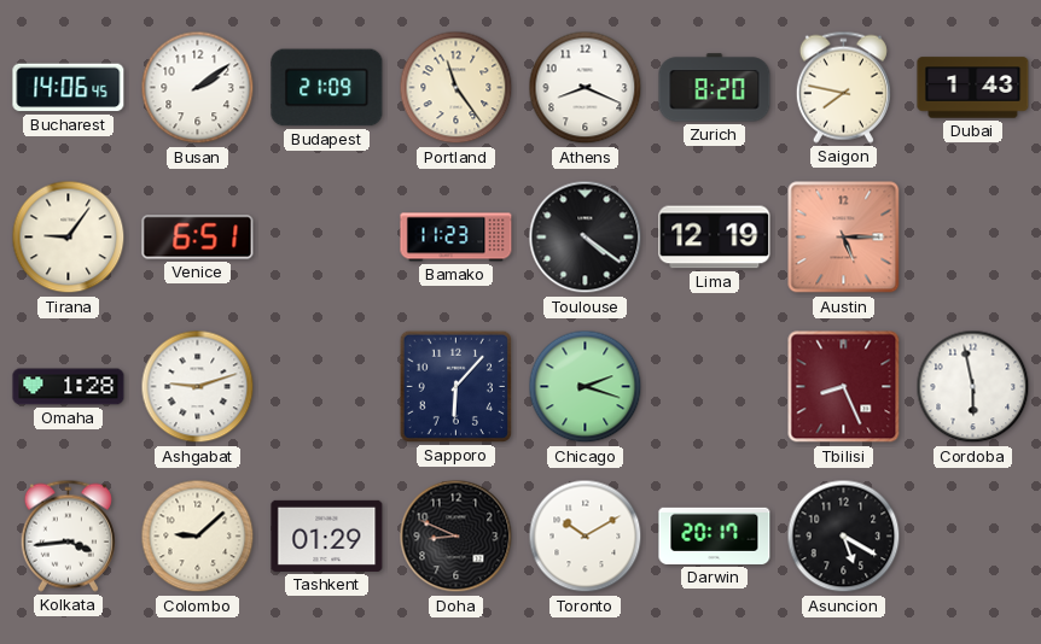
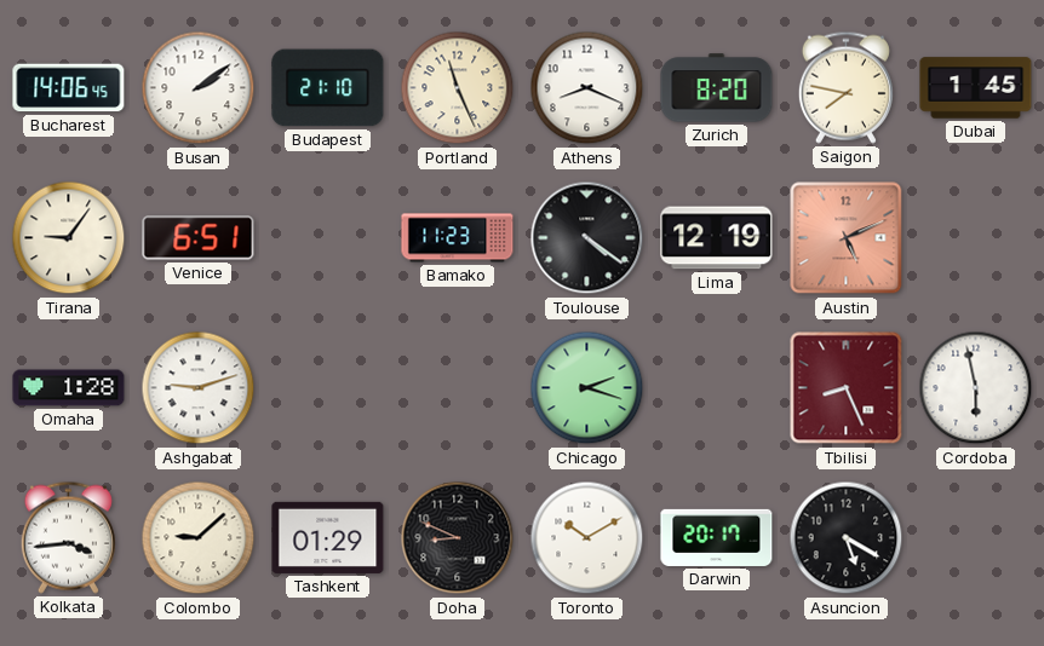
Budapest: 21:09 -> 21:10
Portland: 11:24 -> 11:26
Dubai: 1:43 -> 1:45
Austin: 5:15 -> 5:11
Sapporo: 6:07 -> none
